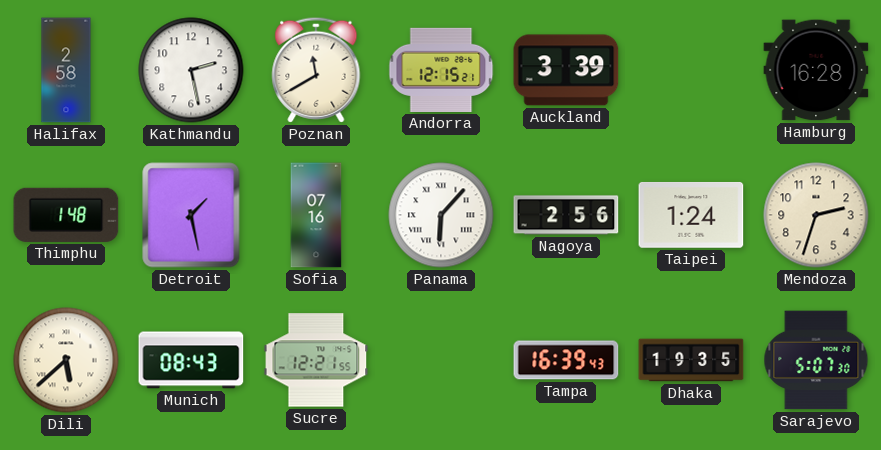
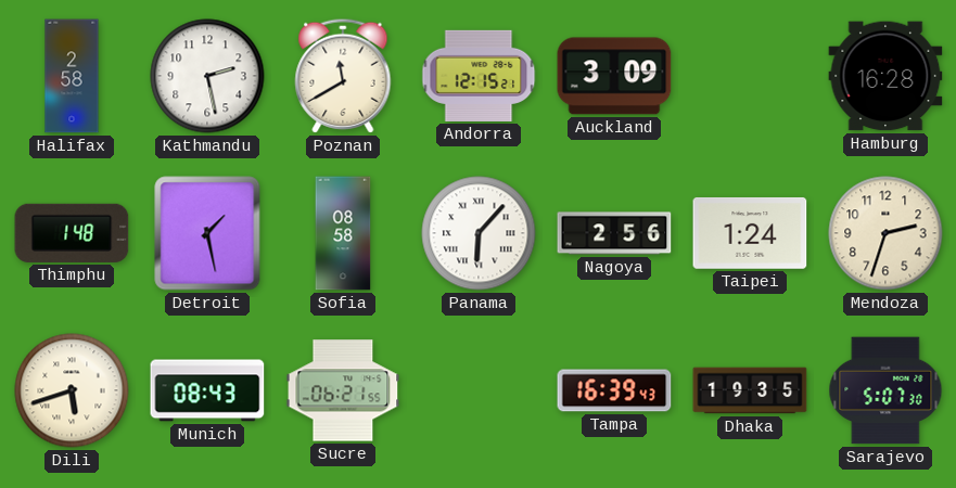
Auckland: 3:39 -> 3:09
Sofia: 07:16 -> 08:58
Dili: 5:38 -> 5:42
Sucre: 12:21 -> 06:21
